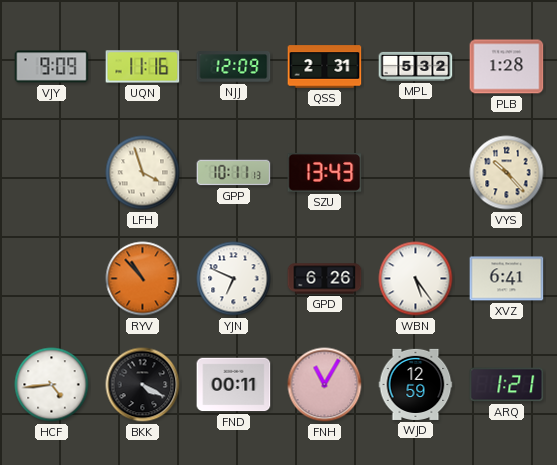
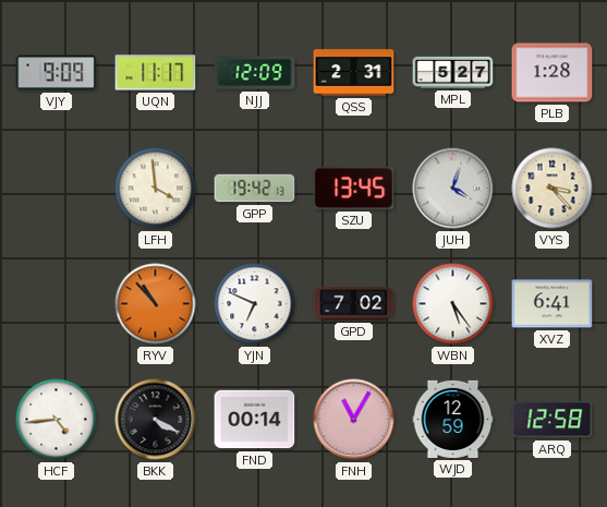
UQN: 11:16 -> 11:17
MPL: 5:32 -> 5:27
LFH: 3:57 -> 3:59
GPP: 10:11 -> 19:42
SZU: 13:43 -> 13:45
JUH: none -> 4:03
VYS: 10:23 -> 3:23
GPD: 6:26 -> 7:02
FND: 00:11 -> 00:14
ARQ: 1:21 -> 12:58
